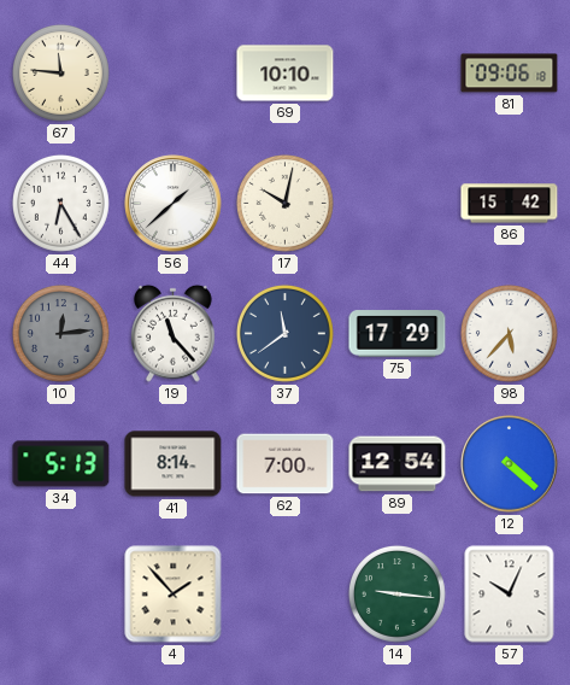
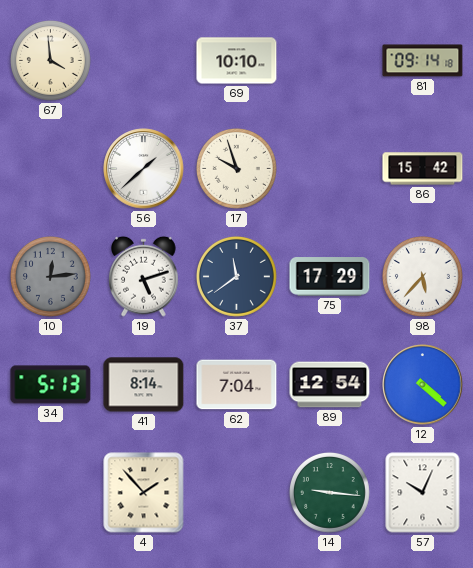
67: 11:46 -> 3:59
81: 09:06 -> 09:14
44: 6:25 -> none
17: 10:02 -> 9:57
19: 11:23 -> 5:12
62: 7:00 -> 7:04
